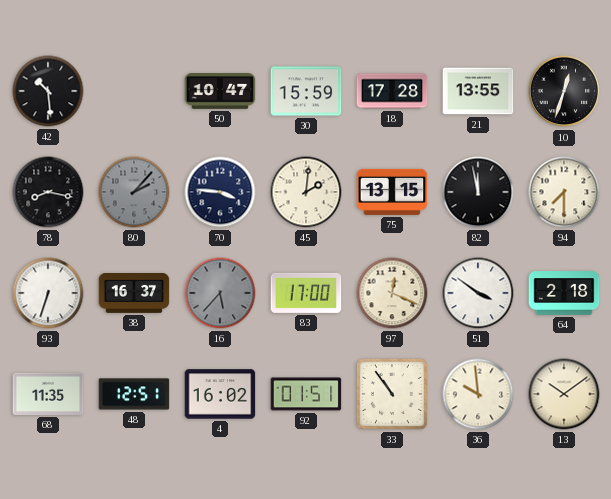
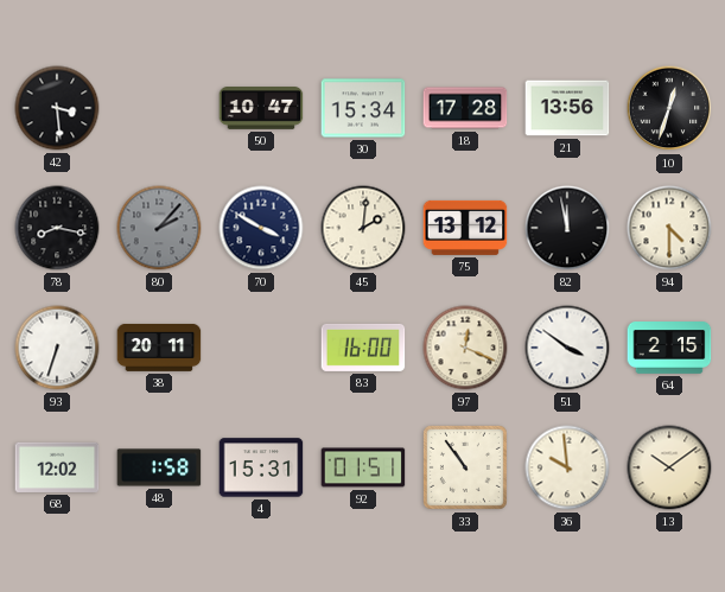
42: 10:29 -> 3:29
30: 15:59 -> 15:34
21: 13:55 -> 13:56
70: 3:46 -> 3:50
75: 13:15 -> 13:12
94: 7:30 -> 4:30
38: 16:37 -> 20:11
16: 5:37 -> none
83: 17:00 -> 16:00
64: 2:18 -> 2:15
68: 11:35 -> 12:02
48: 12:51 -> 1:58
4: 16:02 -> 15:31
